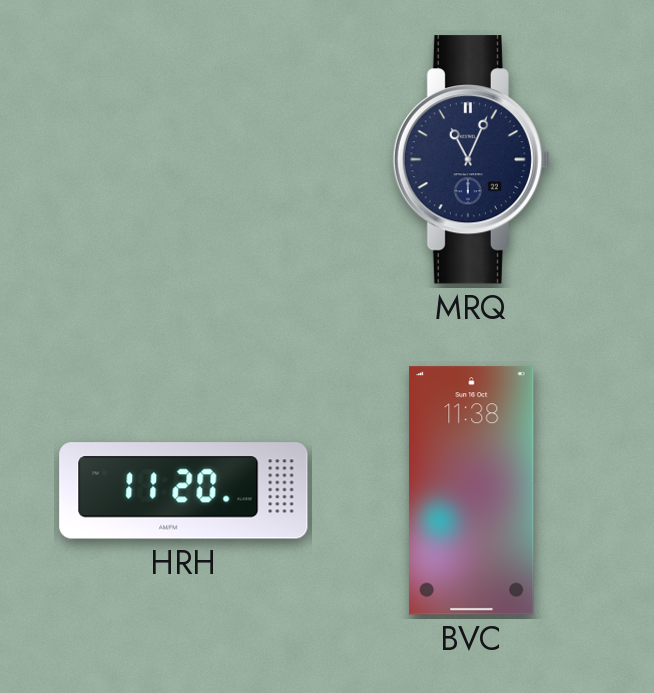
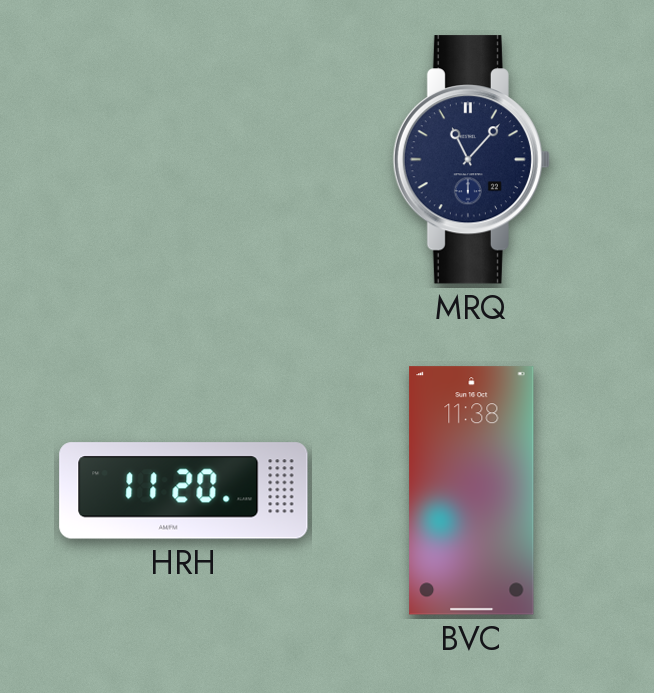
MRQ: 11:04 -> 11:07
